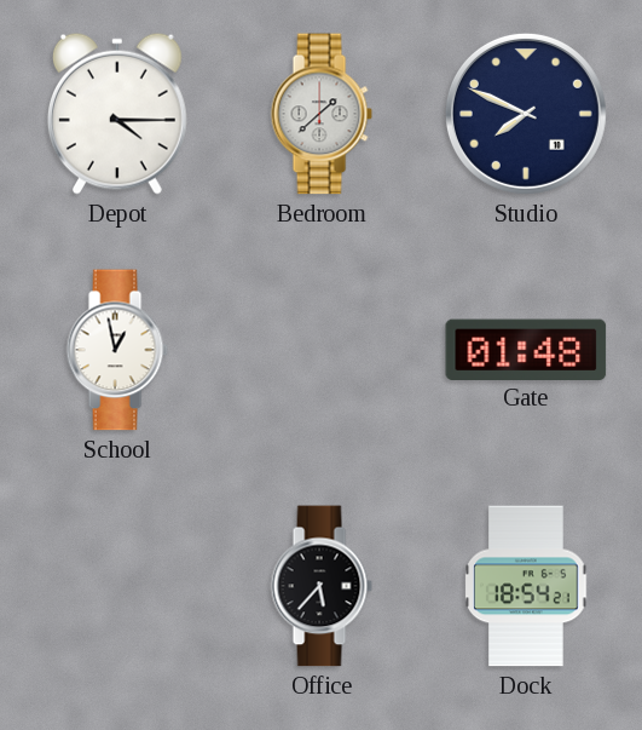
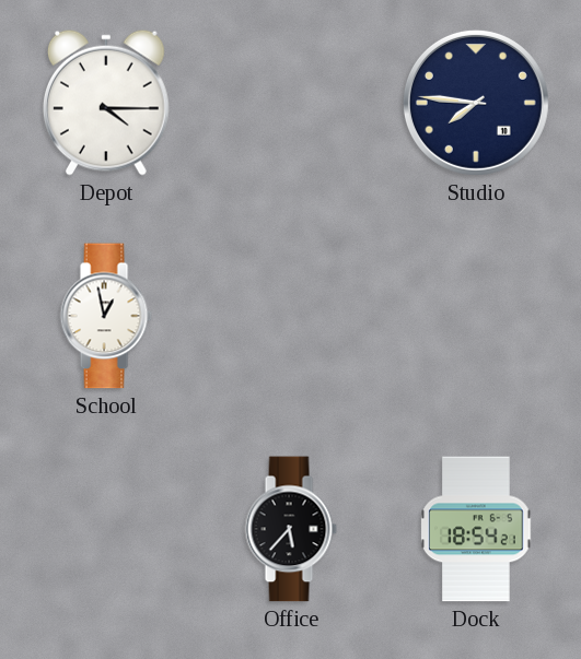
Bedroom: 1:38 -> none
Studio: 7:49 -> 7:46
Gate: 01:48 -> none
